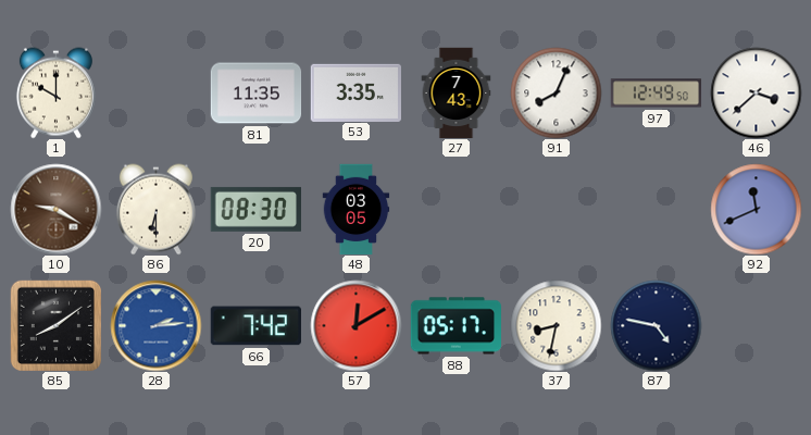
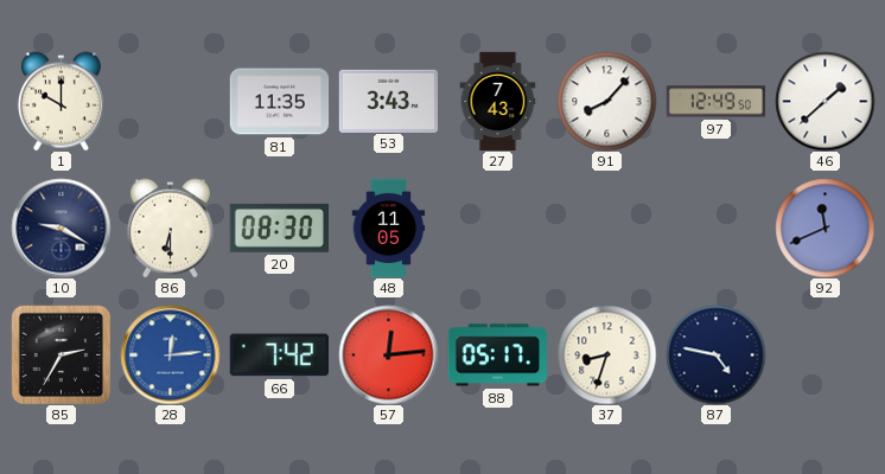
53: 3:35 -> 3:43
91: 8:04 -> 8:07
46: 3:38 -> 1:38
10 dial: brown -> navy
48: 03:05 -> 11:05
85: 8:09 -> 2:35
28: 2:14 -> 12:14
57: 12:10 -> 12:14
37: 8:32 -> 8:33
